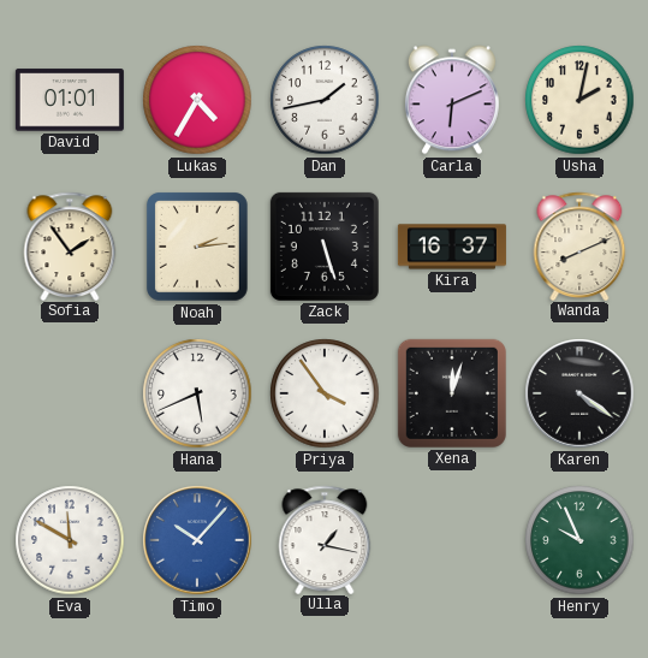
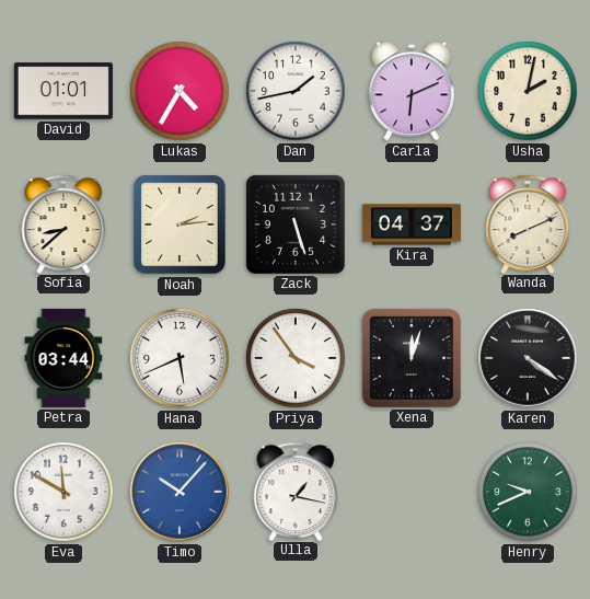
Sofia: 1:54 -> 8:38
Kira: 16:37 -> 04:37
Petra: none -> 03:44
Henry: 9:56 -> 9:41
